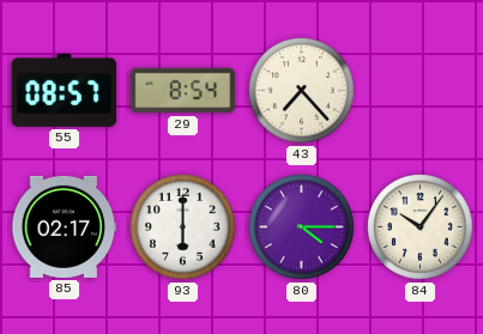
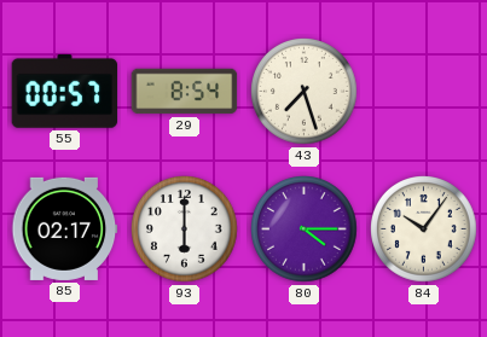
55: 08:57 -> 00:57
43: 7:23 -> 7:27
